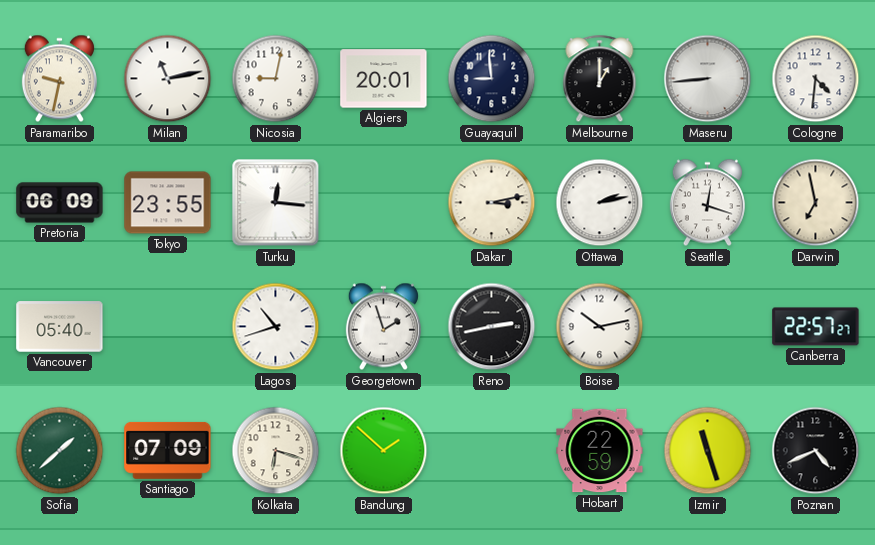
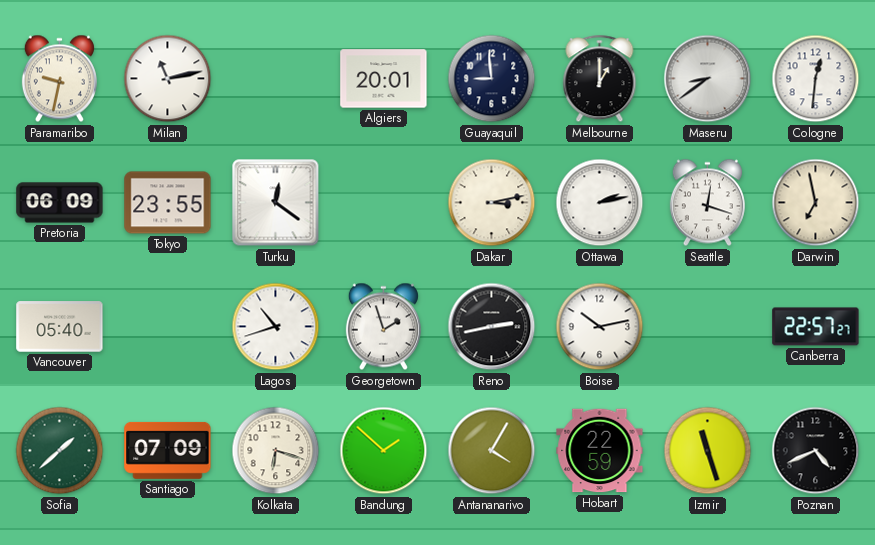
Nicosia: 9:02 -> none
Maseru: 8:44 -> 8:39
Cologne: 4:31 -> 12:31
Turku: 12:16 -> 12:21
Antananarivo: none -> 4:05
